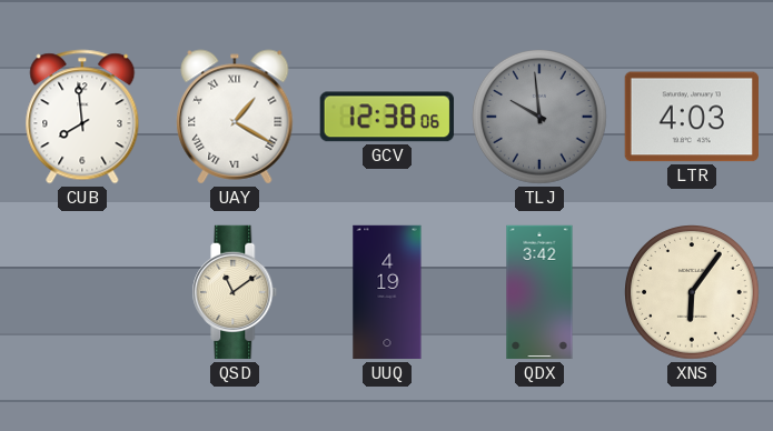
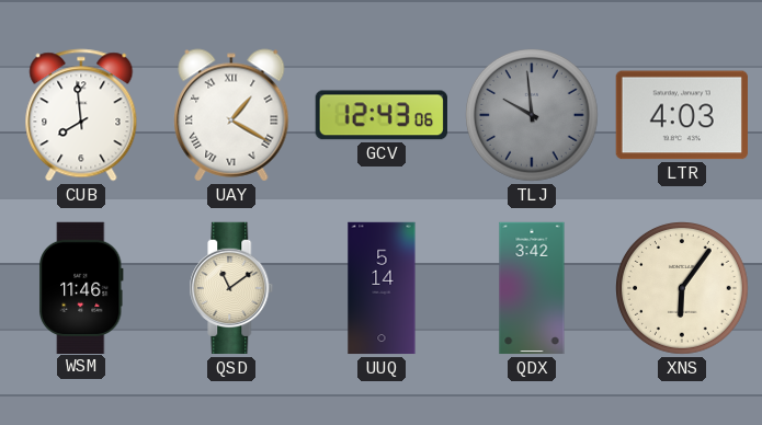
GCV: 12:38 -> 12:43
WSM: none -> 11:46
UUQ: 4:19 -> 5:14
